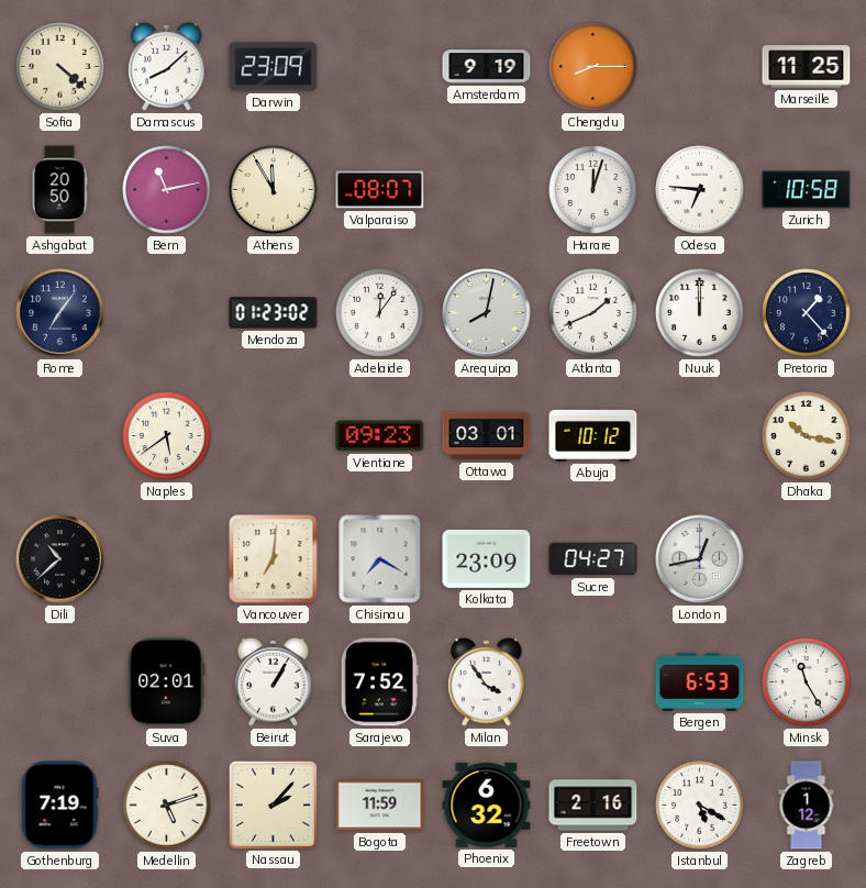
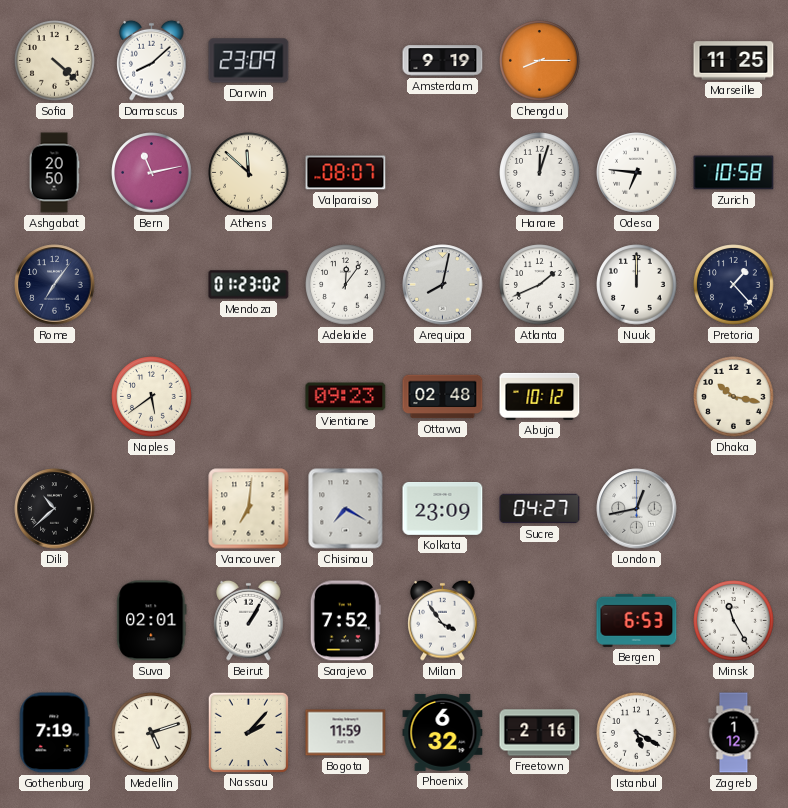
Athens: 11:55 -> 11:52
Ottawa: 03:01 -> 02:48
